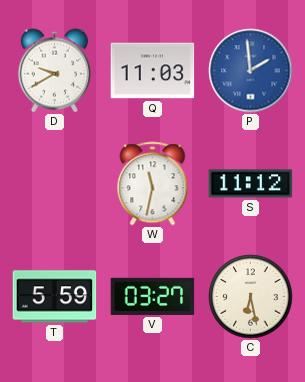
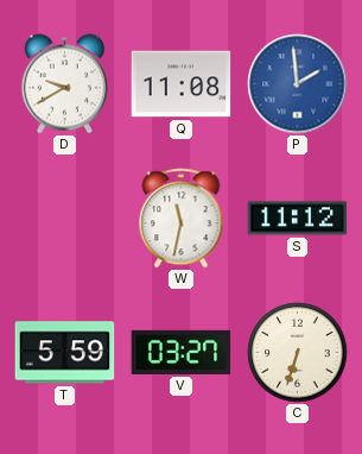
Q: 11:03 -> 11:08
C: 6:28 -> 6:33
